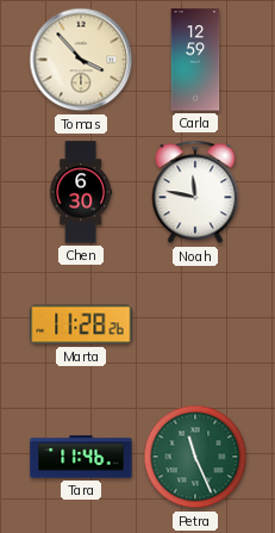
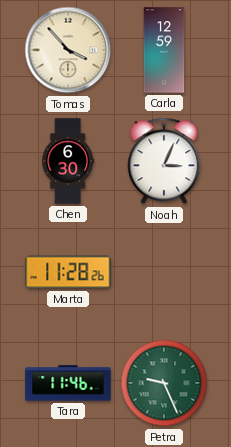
Noah: 11:47 -> 3:04
Petra: 11:26 -> 9:26
